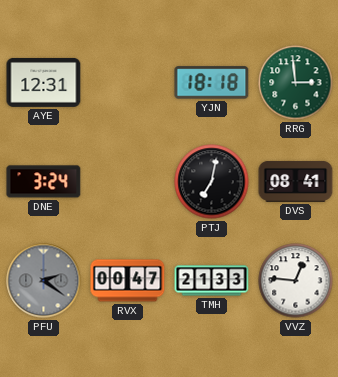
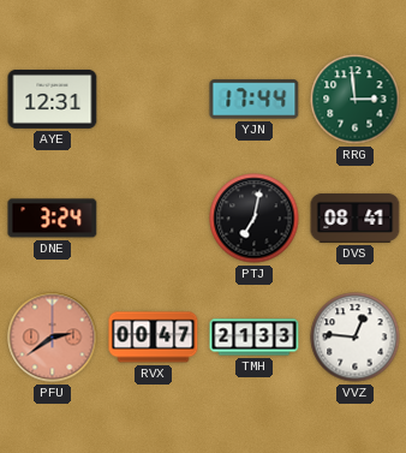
YJN: 18:18 -> 17:44
PFU: 2:21 -> 2:39
PFU dial: grey -> salmon
